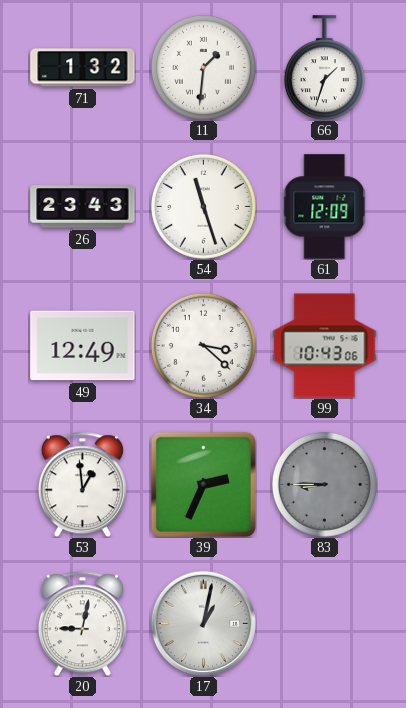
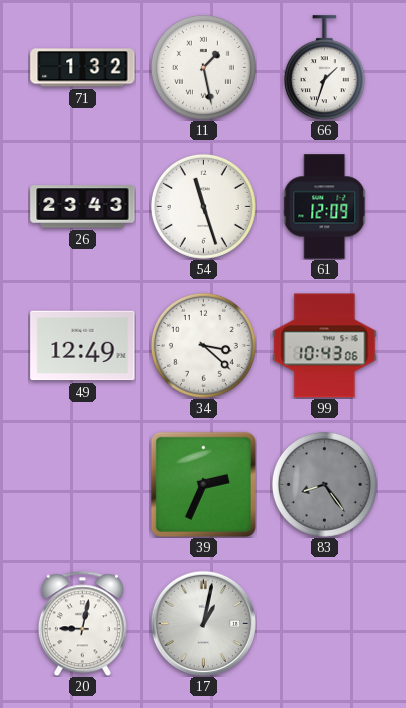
11: 1:31 -> 1:28
53: 12:59 -> none
83: 8:45 -> 8:24
